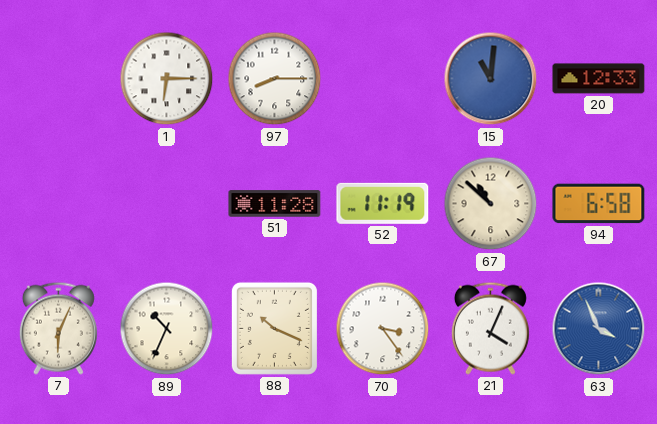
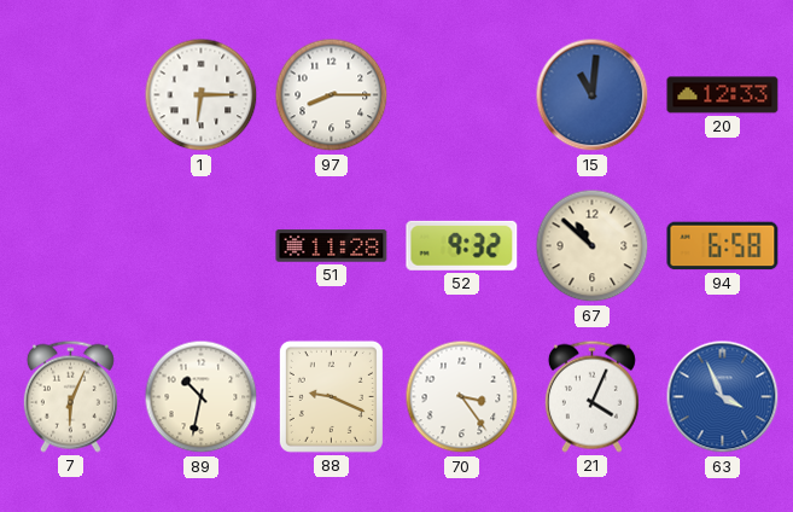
52: 11:19 -> 9:32
89: 10:34 -> 10:32
88: 10:19 -> 9:19
